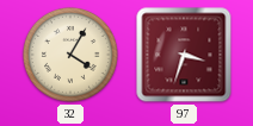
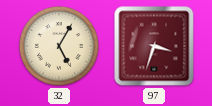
32: 4:05 -> 5:05
